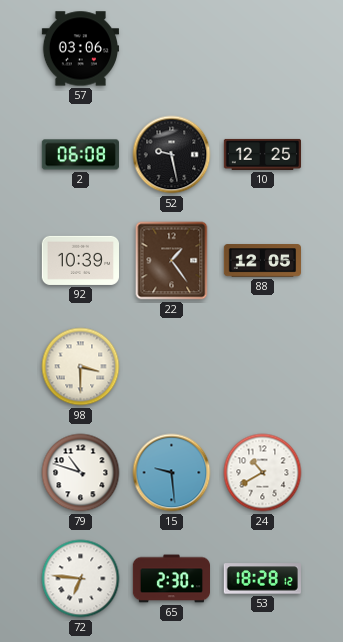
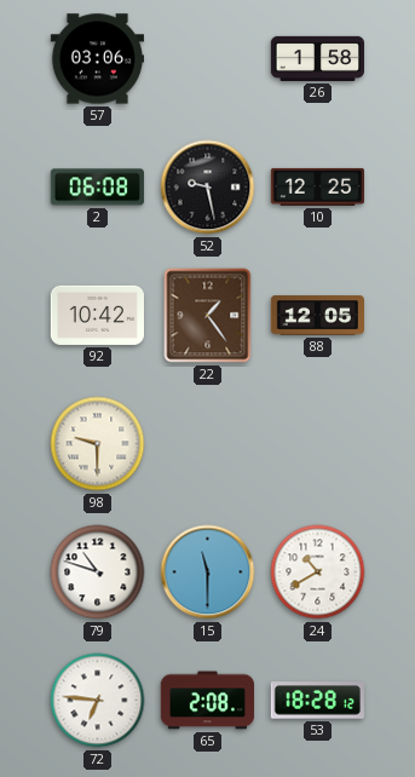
26: none -> 1:58
92: 10:39 -> 10:42
98: 3:30 -> 9:30
15: 9:29 -> 11:30
65: 2:30 -> 2:08
